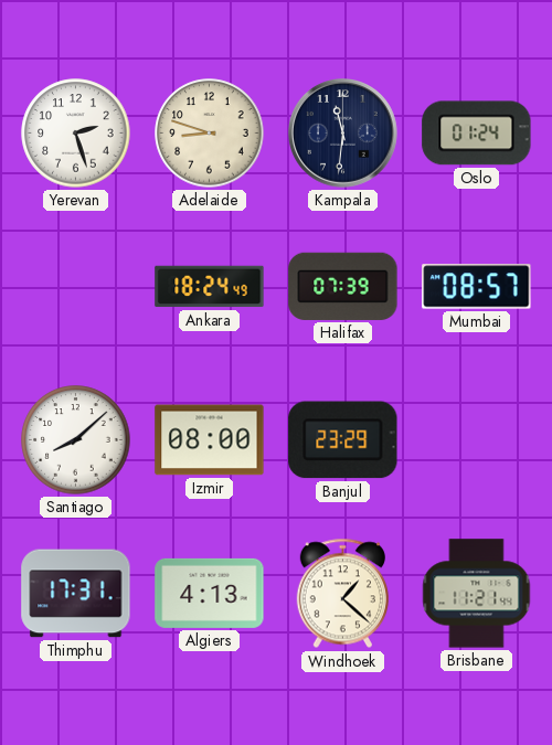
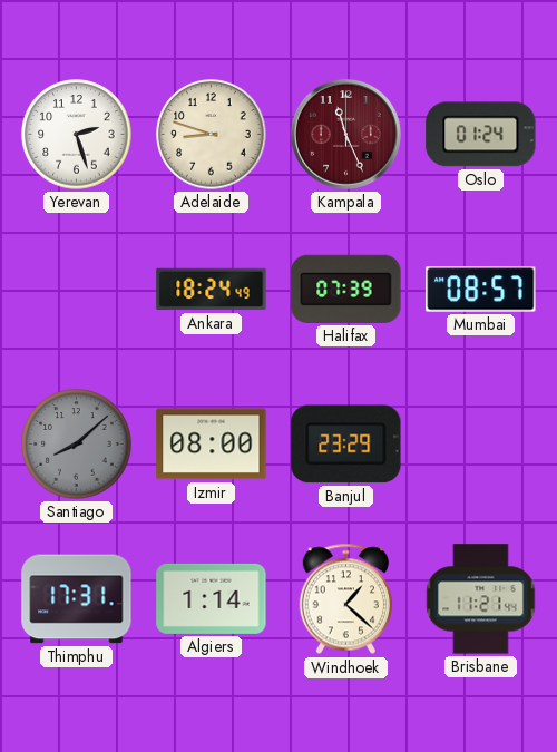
Kampala: 11:31 -> 11:26
Kampala dial: navy -> burgundy
Santiago dial: white -> grey
Algiers: 4:13 -> 1:14
